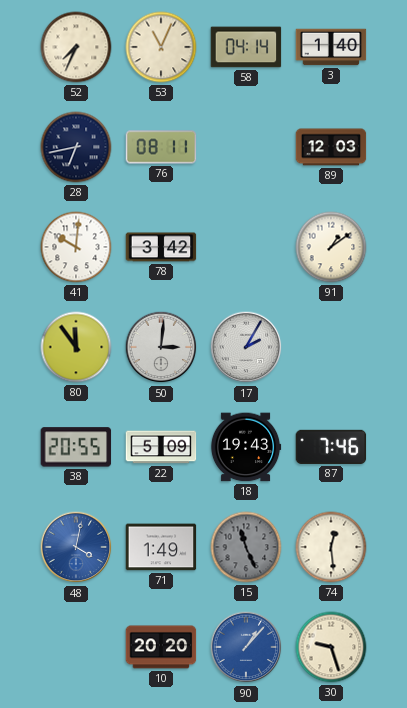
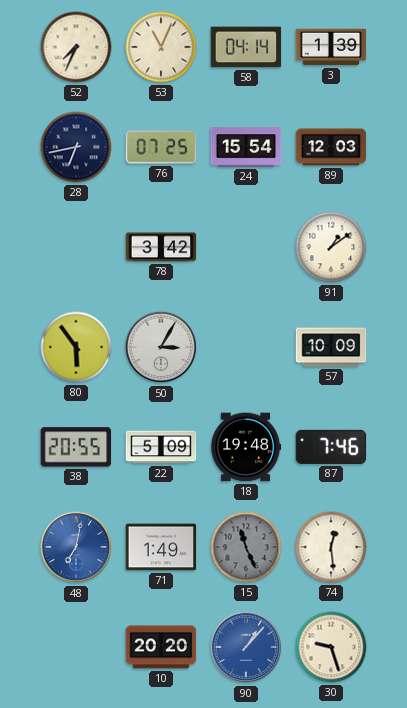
3: 1:40 -> 1:39
76: 08:11 -> 07:25
24: none -> 15:54
41: 10:01 -> none
80: 11:54 -> 5:54
50: 3:01 -> 3:05
17: 2:05 -> none
57: none -> 10:09
18: 19:43 -> 19:48
48: 4:02 -> 7:02
